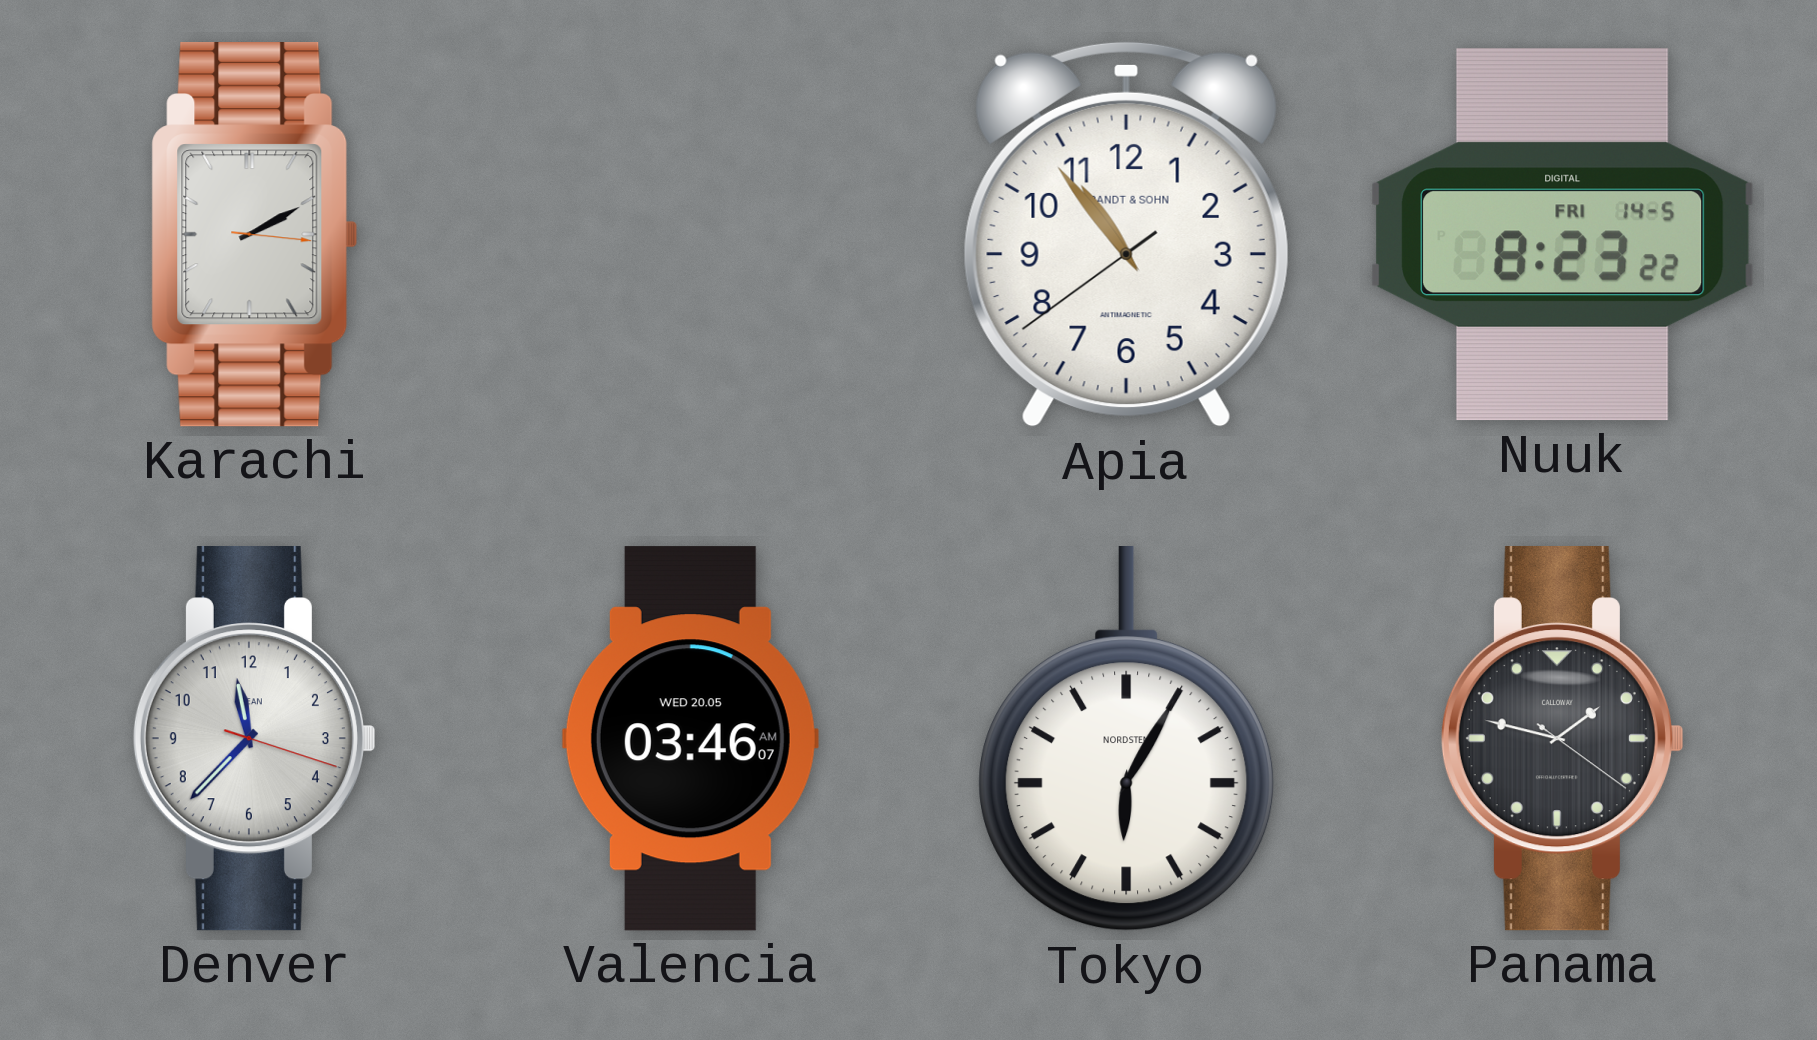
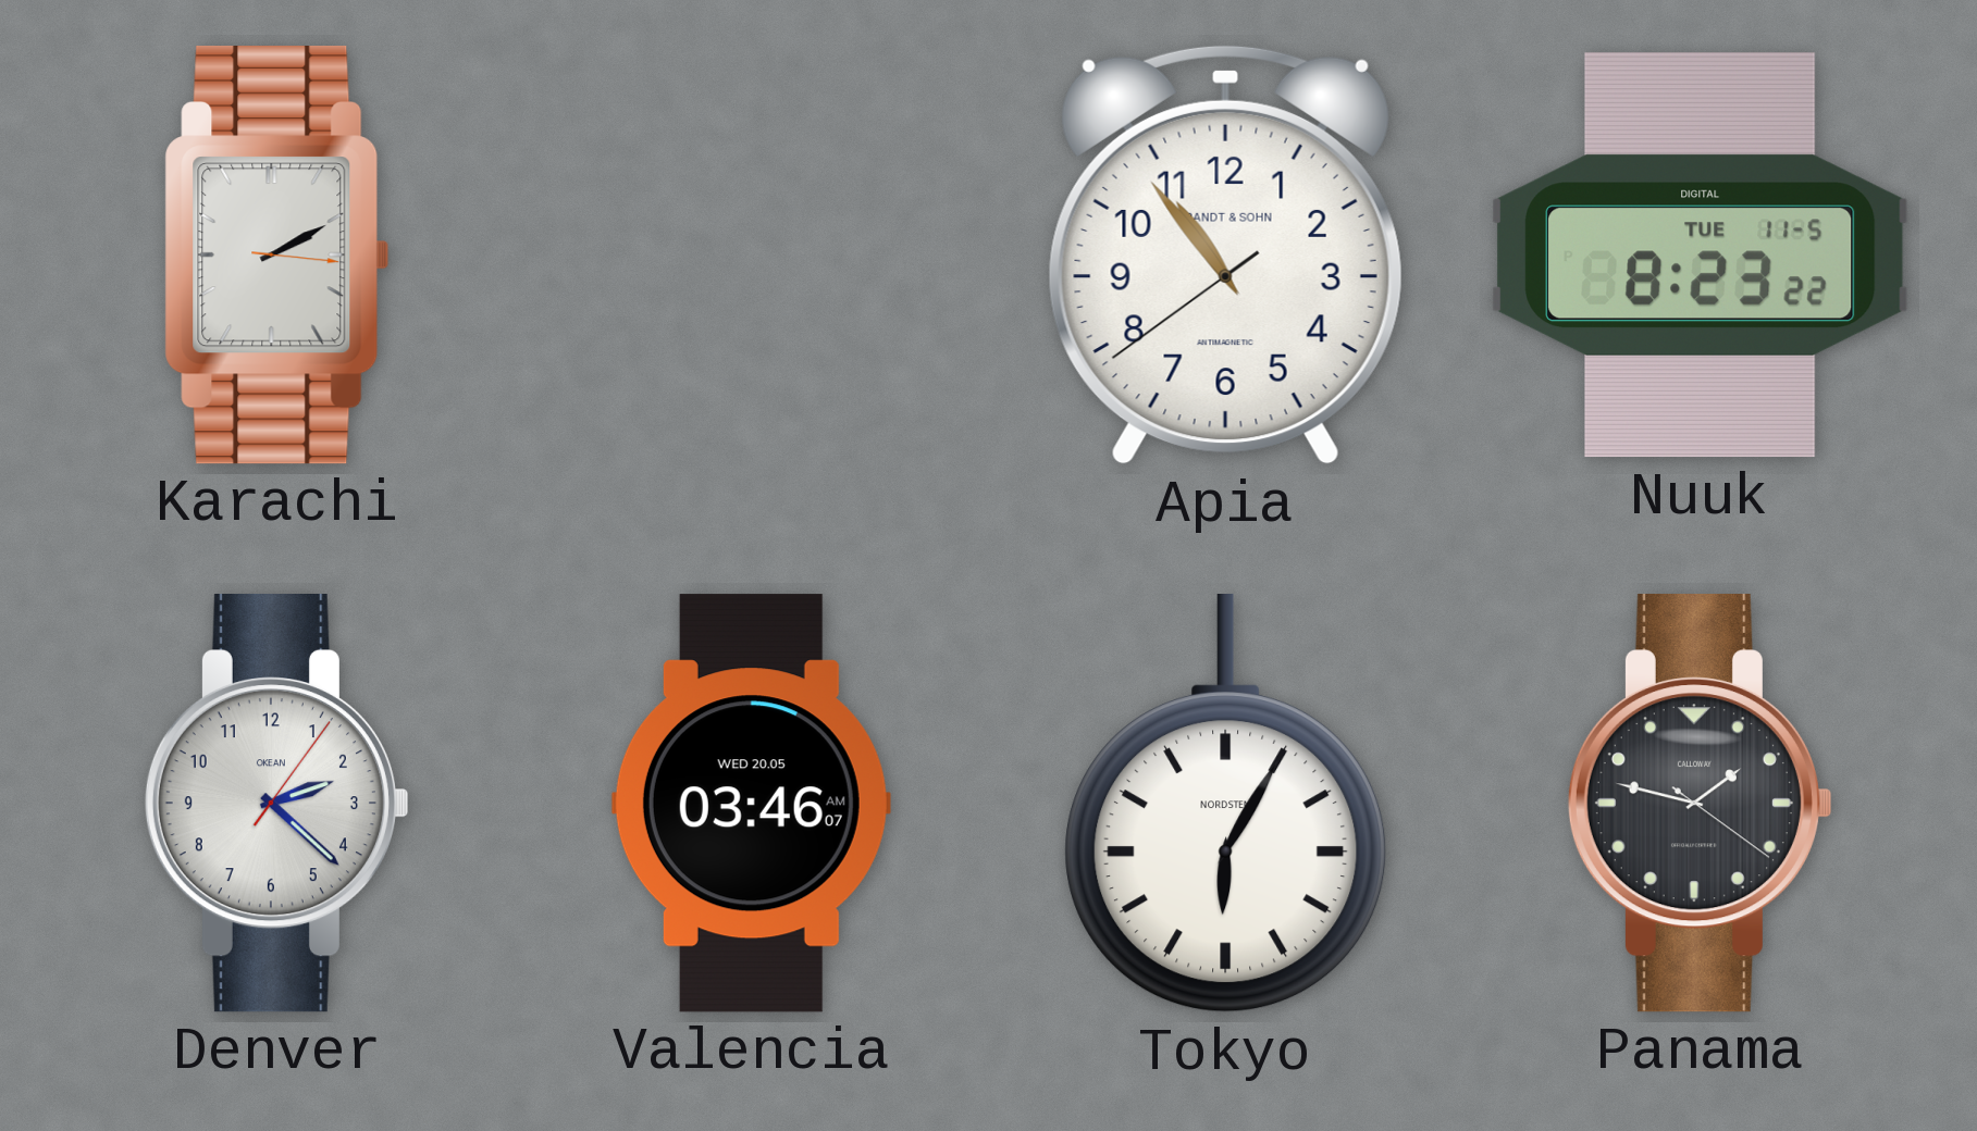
Nuuk date: FRI 14-5 -> TUE 11-5
Denver: 11:37 -> 2:22
